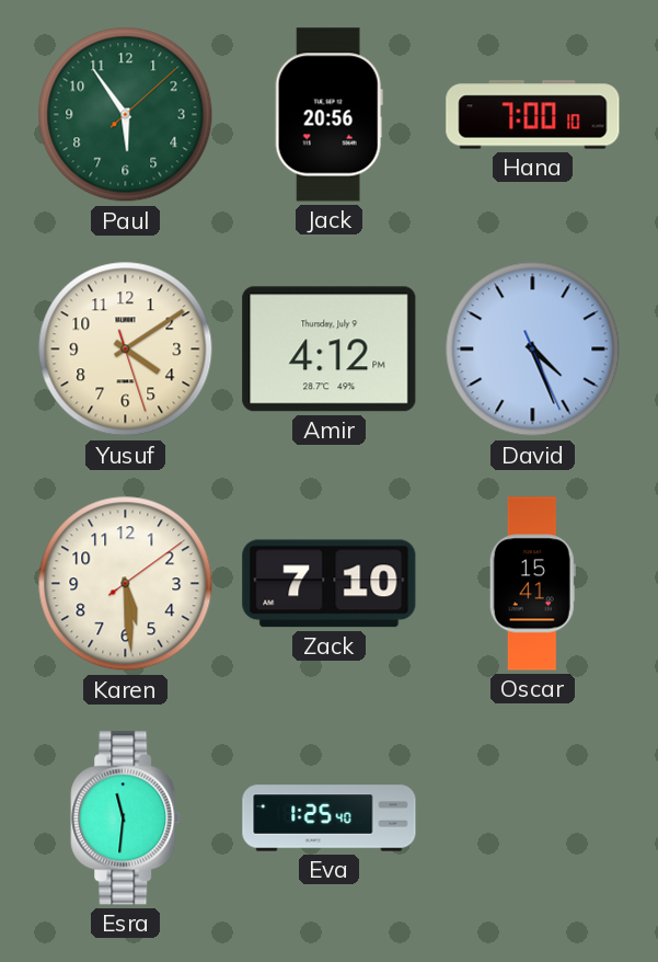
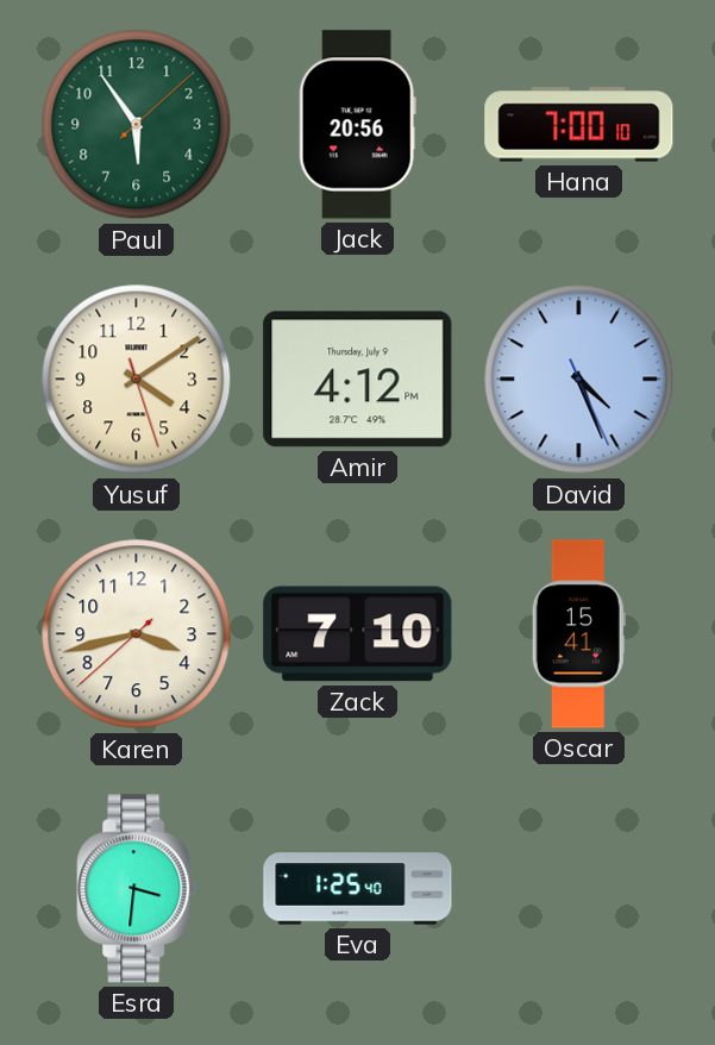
Karen: 5:29 -> 3:42
Esra: 11:31 -> 3:31
